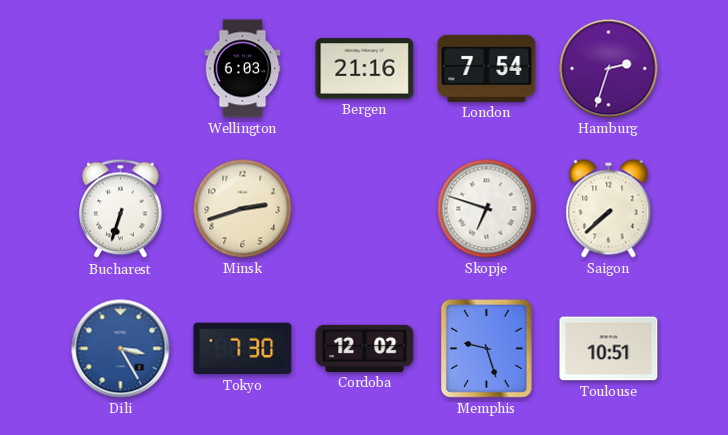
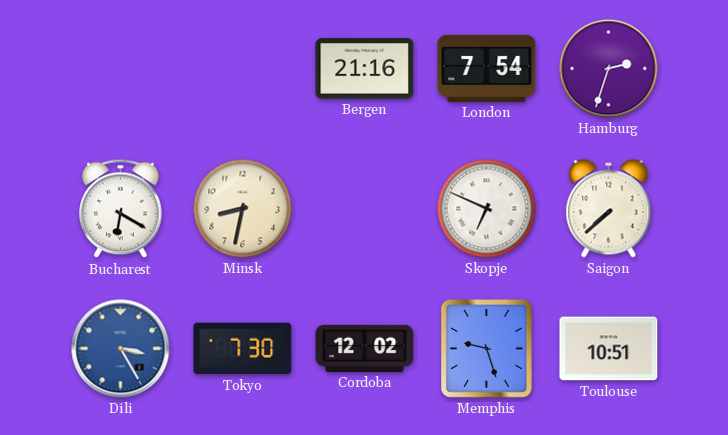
Wellington: 6:03 -> none
Bucharest: 6:33 -> 6:20
Minsk: 2:42 -> 8:32
Skopje: 6:48 -> 6:49
